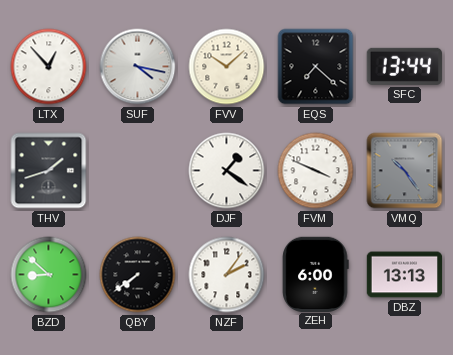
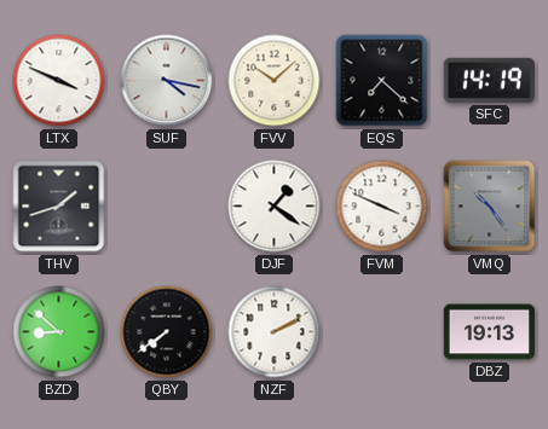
LTX: 12:53 -> 3:49
SFC: 13:44 -> 14:19
NZF: 2:06 -> 2:10
ZEH: 6:00 -> none
DBZ: 13:13 -> 19:13
